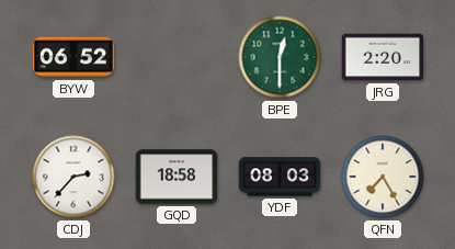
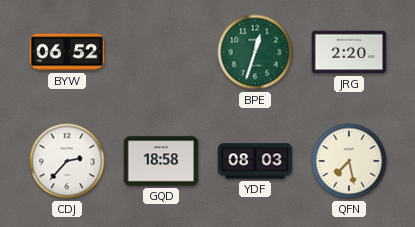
BPE: 12:30 -> 12:33
QFN: 7:25 -> 7:28
